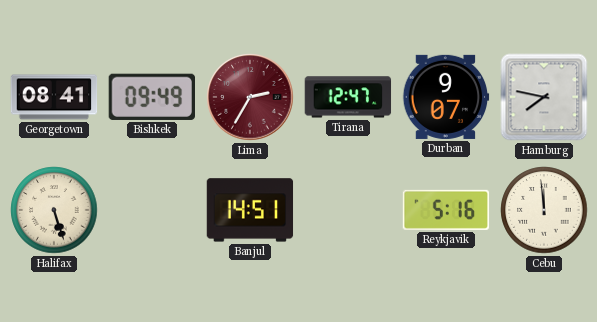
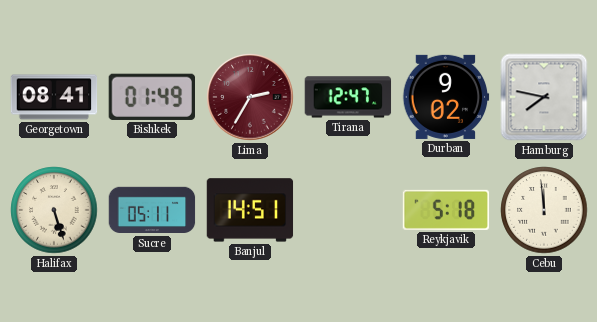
Bishkek: 09:49 -> 01:49
Durban: 9:07 -> 9:02
Sucre: none -> 05:11
Reykjavik: 5:16 -> 5:18
